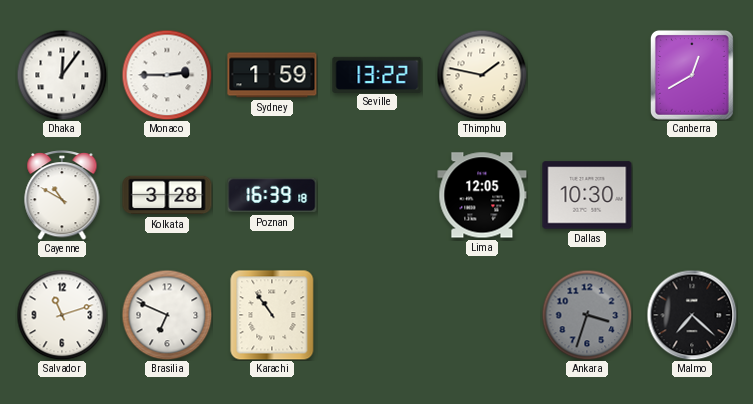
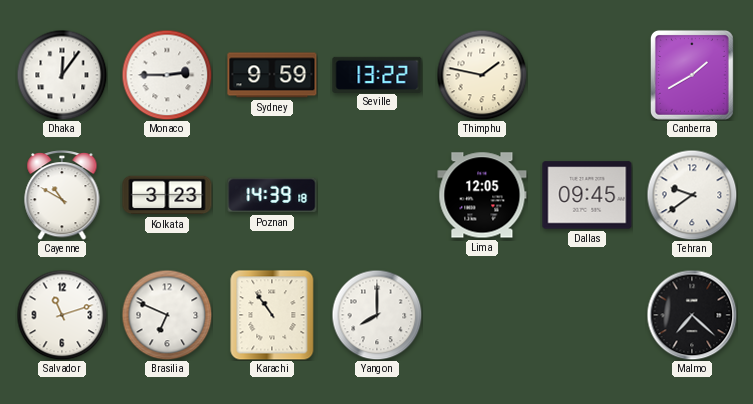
Sydney: 1:59 -> 9:59
Canberra: 12:40 -> 1:40
Kolkata: 3:28 -> 3:23
Poznan: 16:39 -> 14:39
Dallas: 10:30 -> 09:45
Tehran: none -> 9:39
Yangon: none -> 8:00
Ankara: 3:33 -> none
